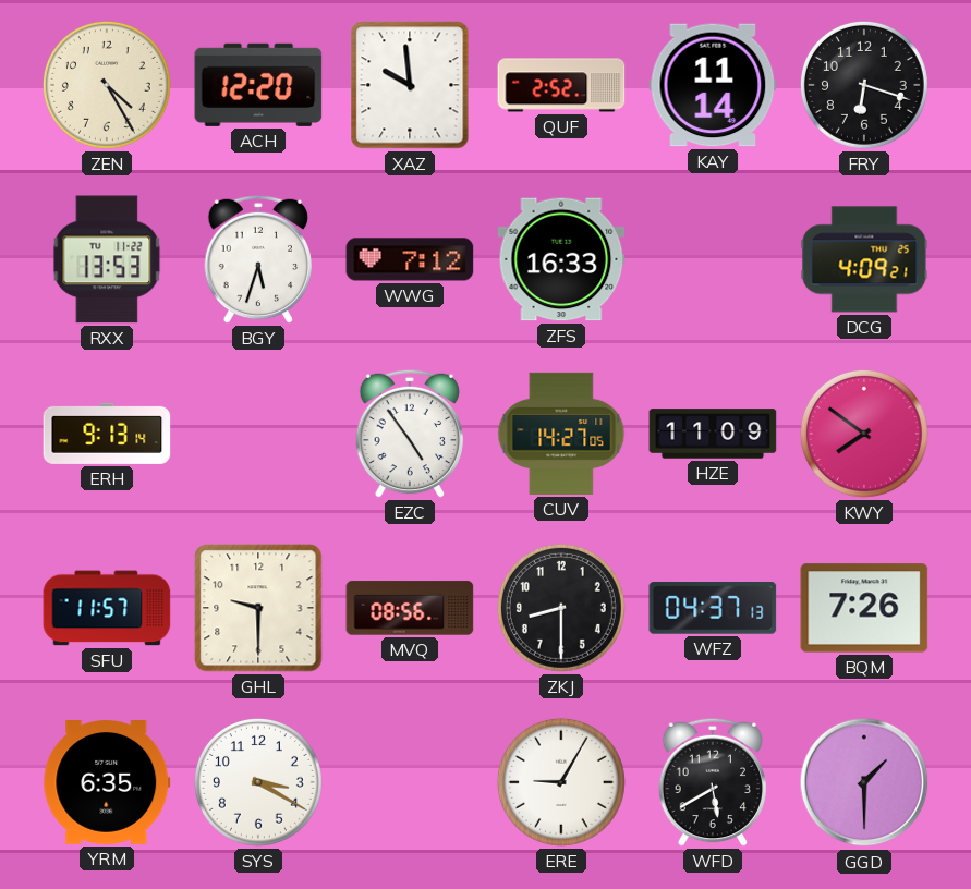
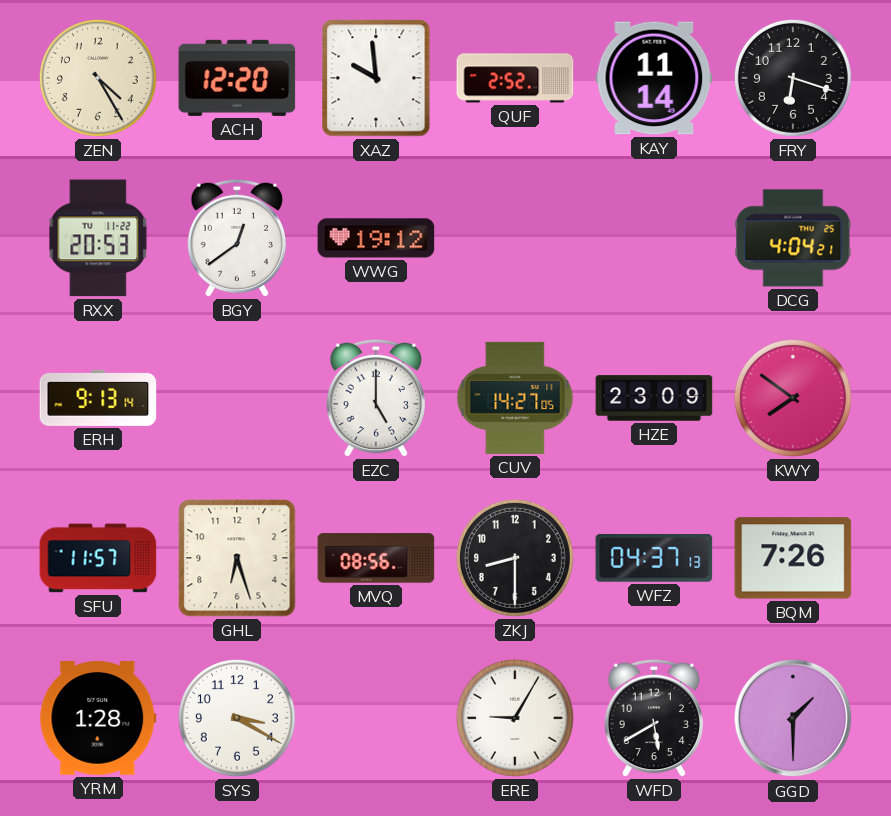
RXX: 13:53 -> 20:53
BGY: 5:33 -> 12:39
WWG: 7:12 -> 19:12
ZFS: 16:33 -> none
DCG: 4:09 -> 4:04
EZC: 4:54 -> 5:00
HZE: 11:09 -> 23:09
GHL: 9:30 -> 6:27
YRM: 6:35 -> 1:28
